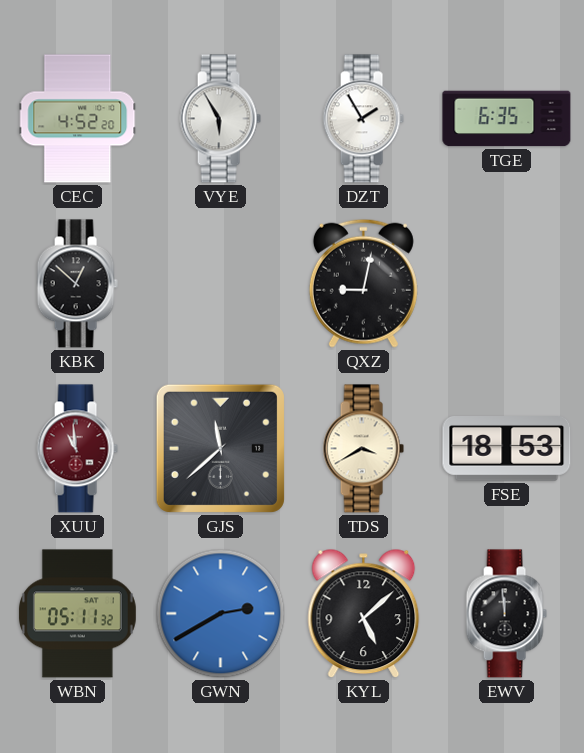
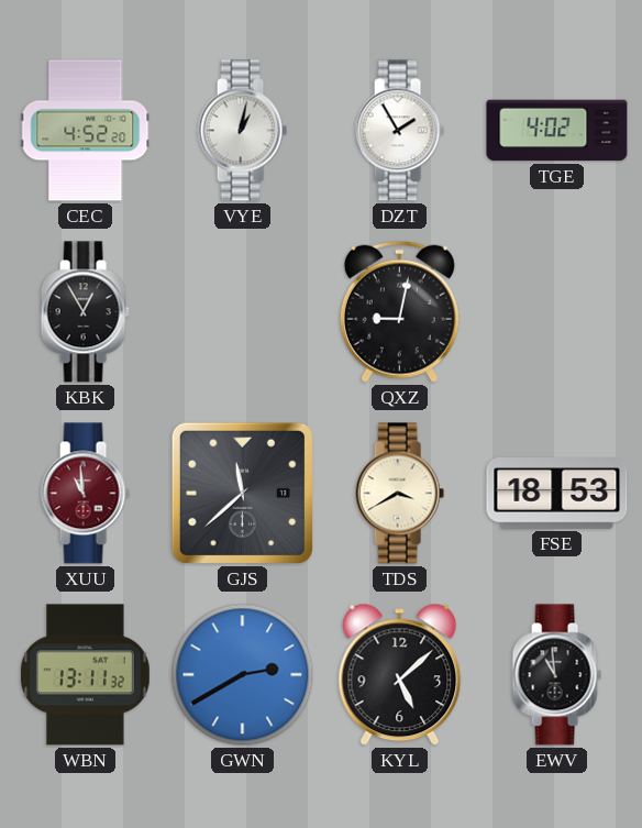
VYE: 5:55 -> 1:02
TGE: 6:35 -> 4:02
KBK: 12:52 -> 12:55
WBN: 05:11 -> 13:11
EWV: 11:59 -> 10:59
